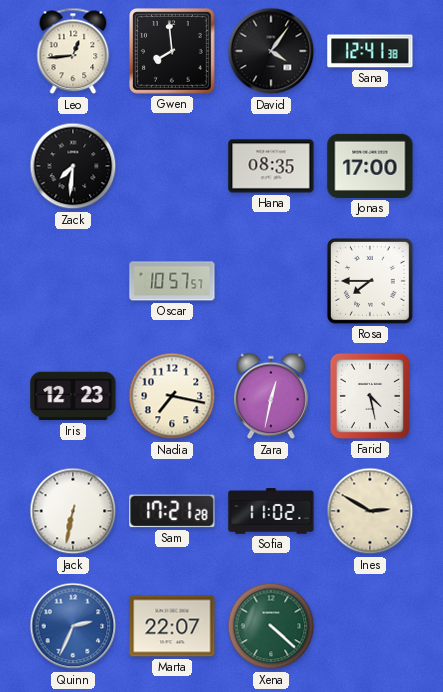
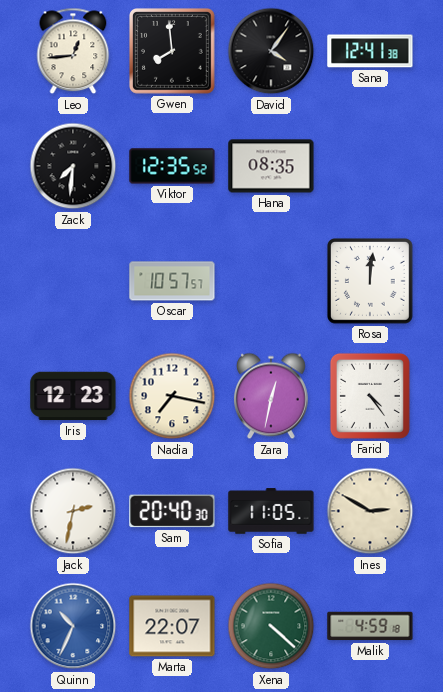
Viktor: none -> 12:35
Jonas: 17:00 -> none
Rosa: 7:45 -> 12:01
Farid: 4:28 -> 4:24
Jack: 6:32 -> 2:32
Sam: 17:21 -> 20:40
Sofia: 11:02 -> 11:05
Quinn: 2:34 -> 10:34
Malik: none -> 4:59
